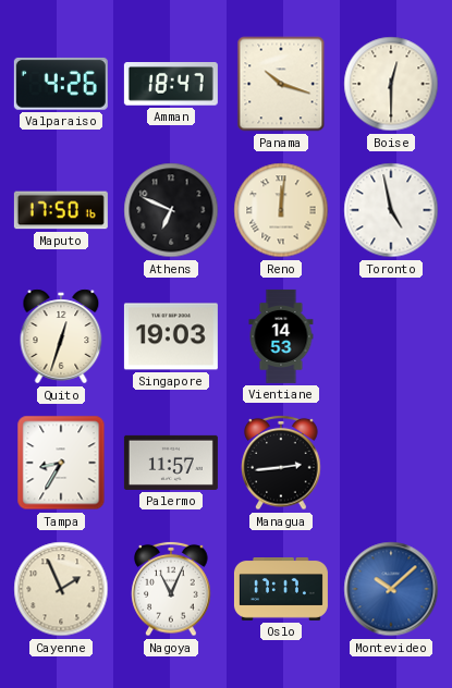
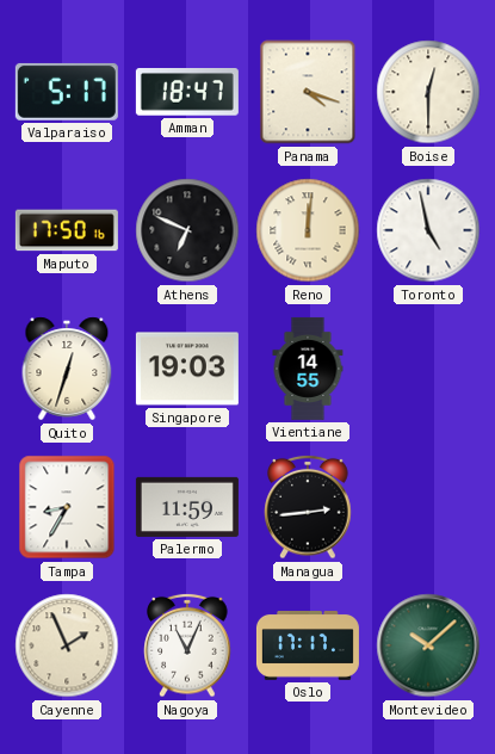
Valparaiso: 4:26 -> 5:17
Panama: 10:18 -> 4:18
Vientiane: 14:53 -> 14:55
Palermo: 11:57 -> 11:59
Montevideo dial: blue -> green
